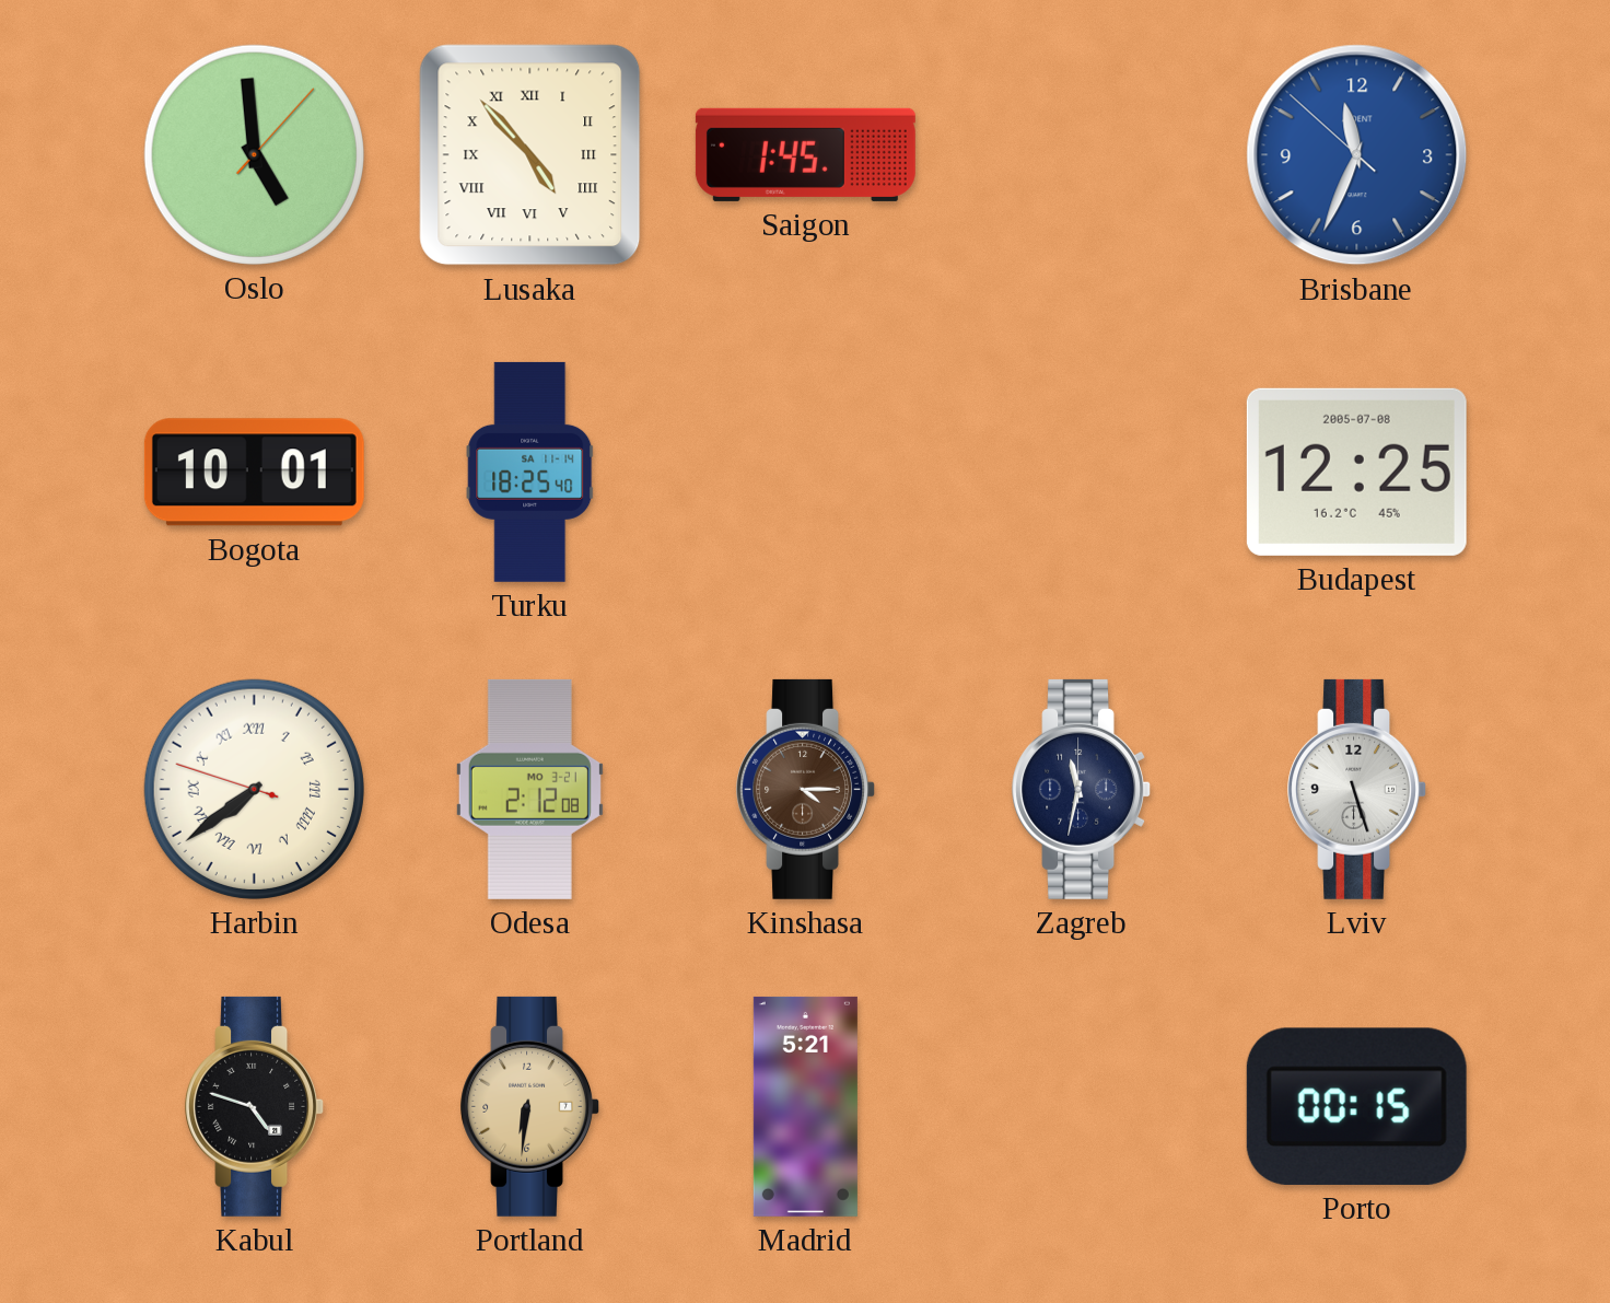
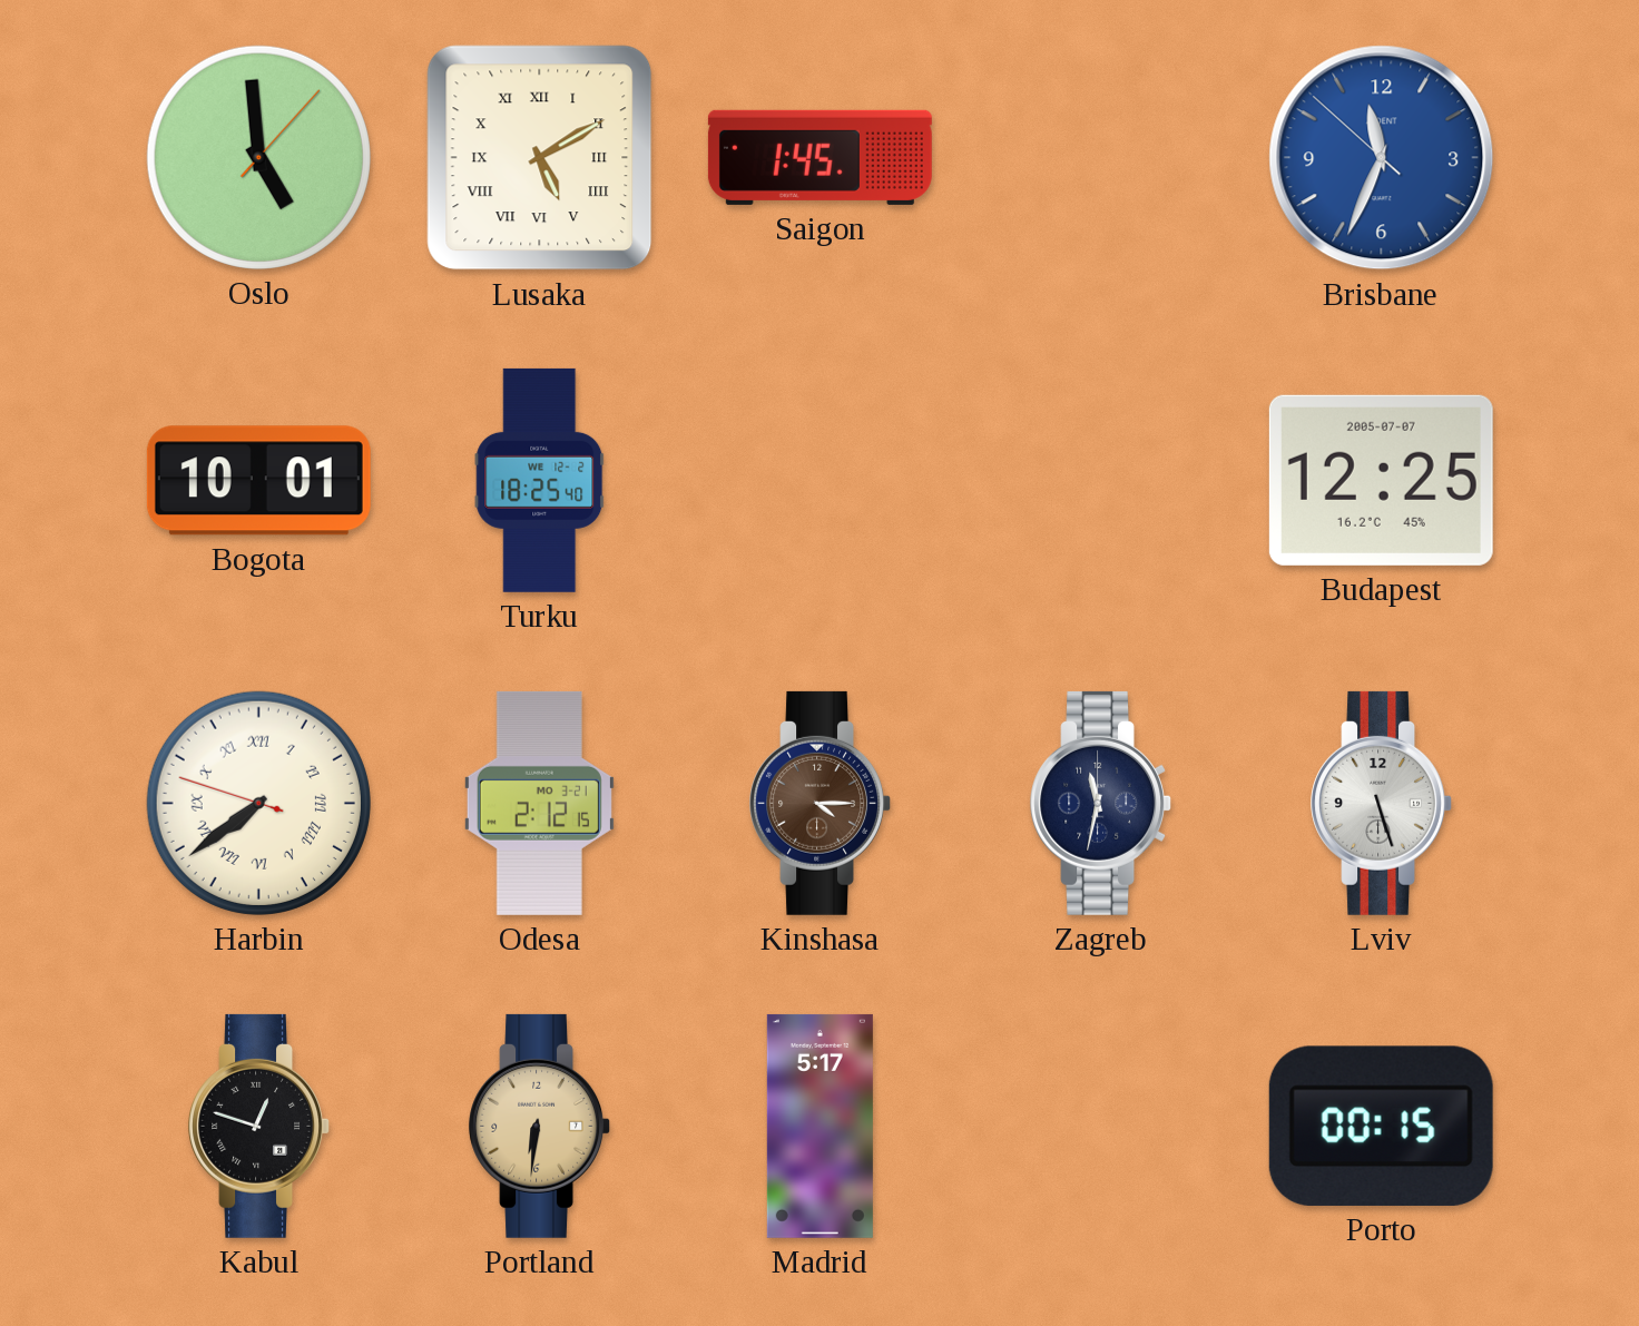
Lusaka: 4:53 -> 5:10
Turku date: SA 11-14 -> WE 12-2
Budapest date: 2005-07-08 -> 2005-07-07
Odesa: 2:12:08 -> 2:12:15
Kabul: 4:48 -> 12:48
Madrid: 5:21 -> 5:17
